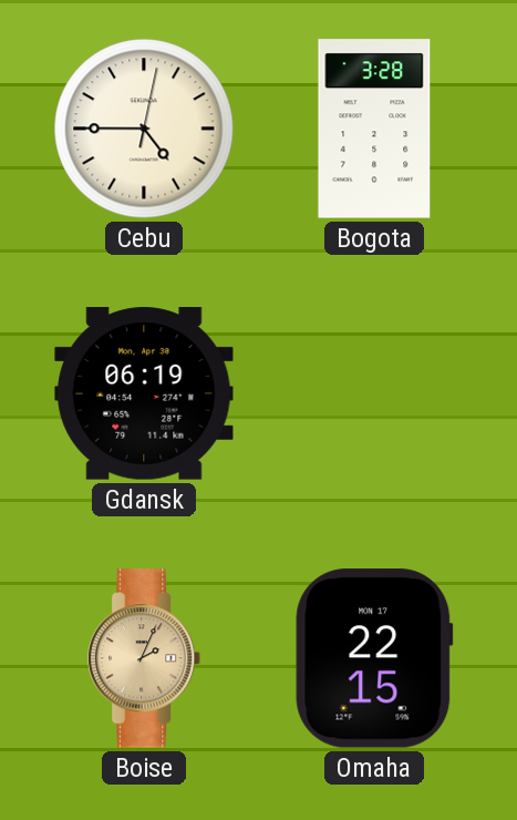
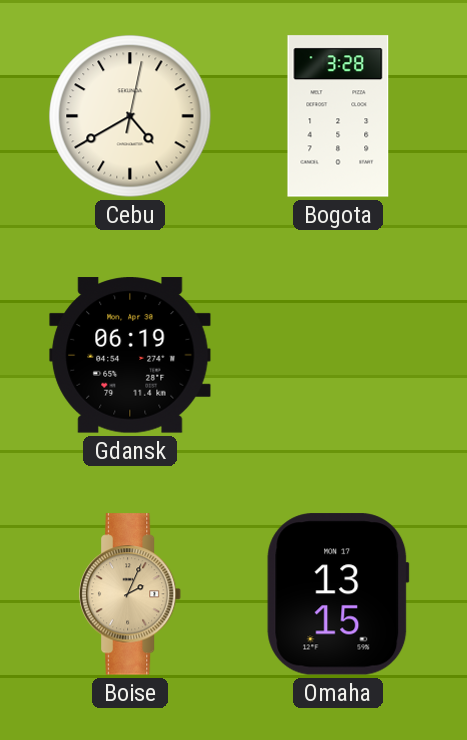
Cebu: 4:45 -> 4:40
Omaha: 22:15 -> 13:15
